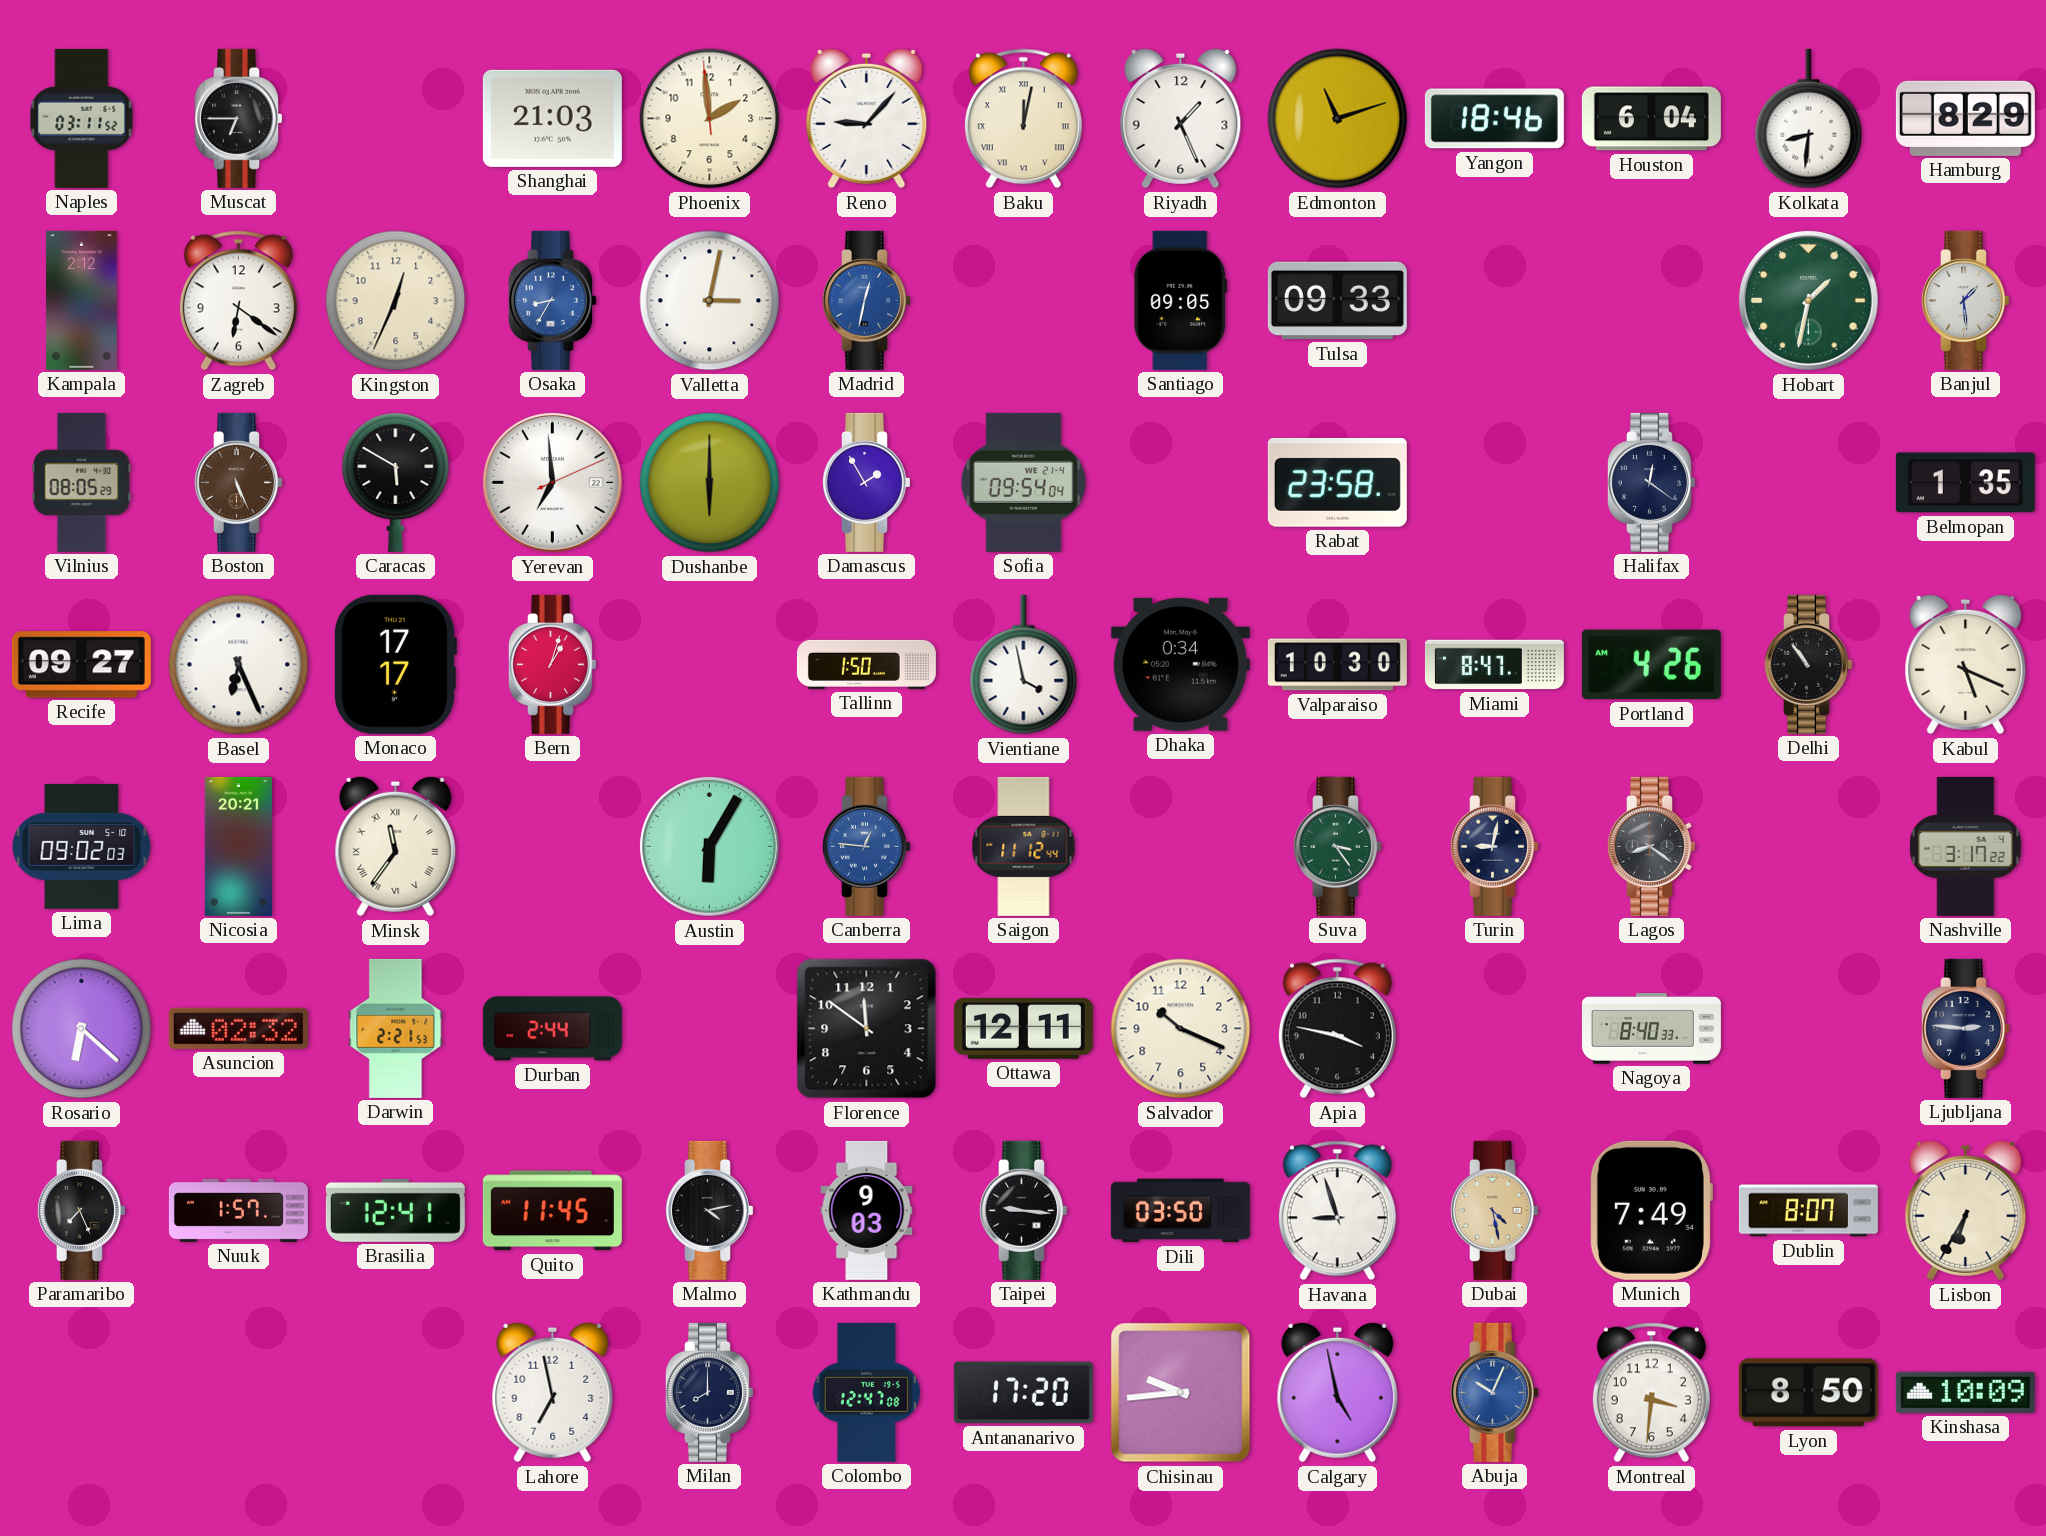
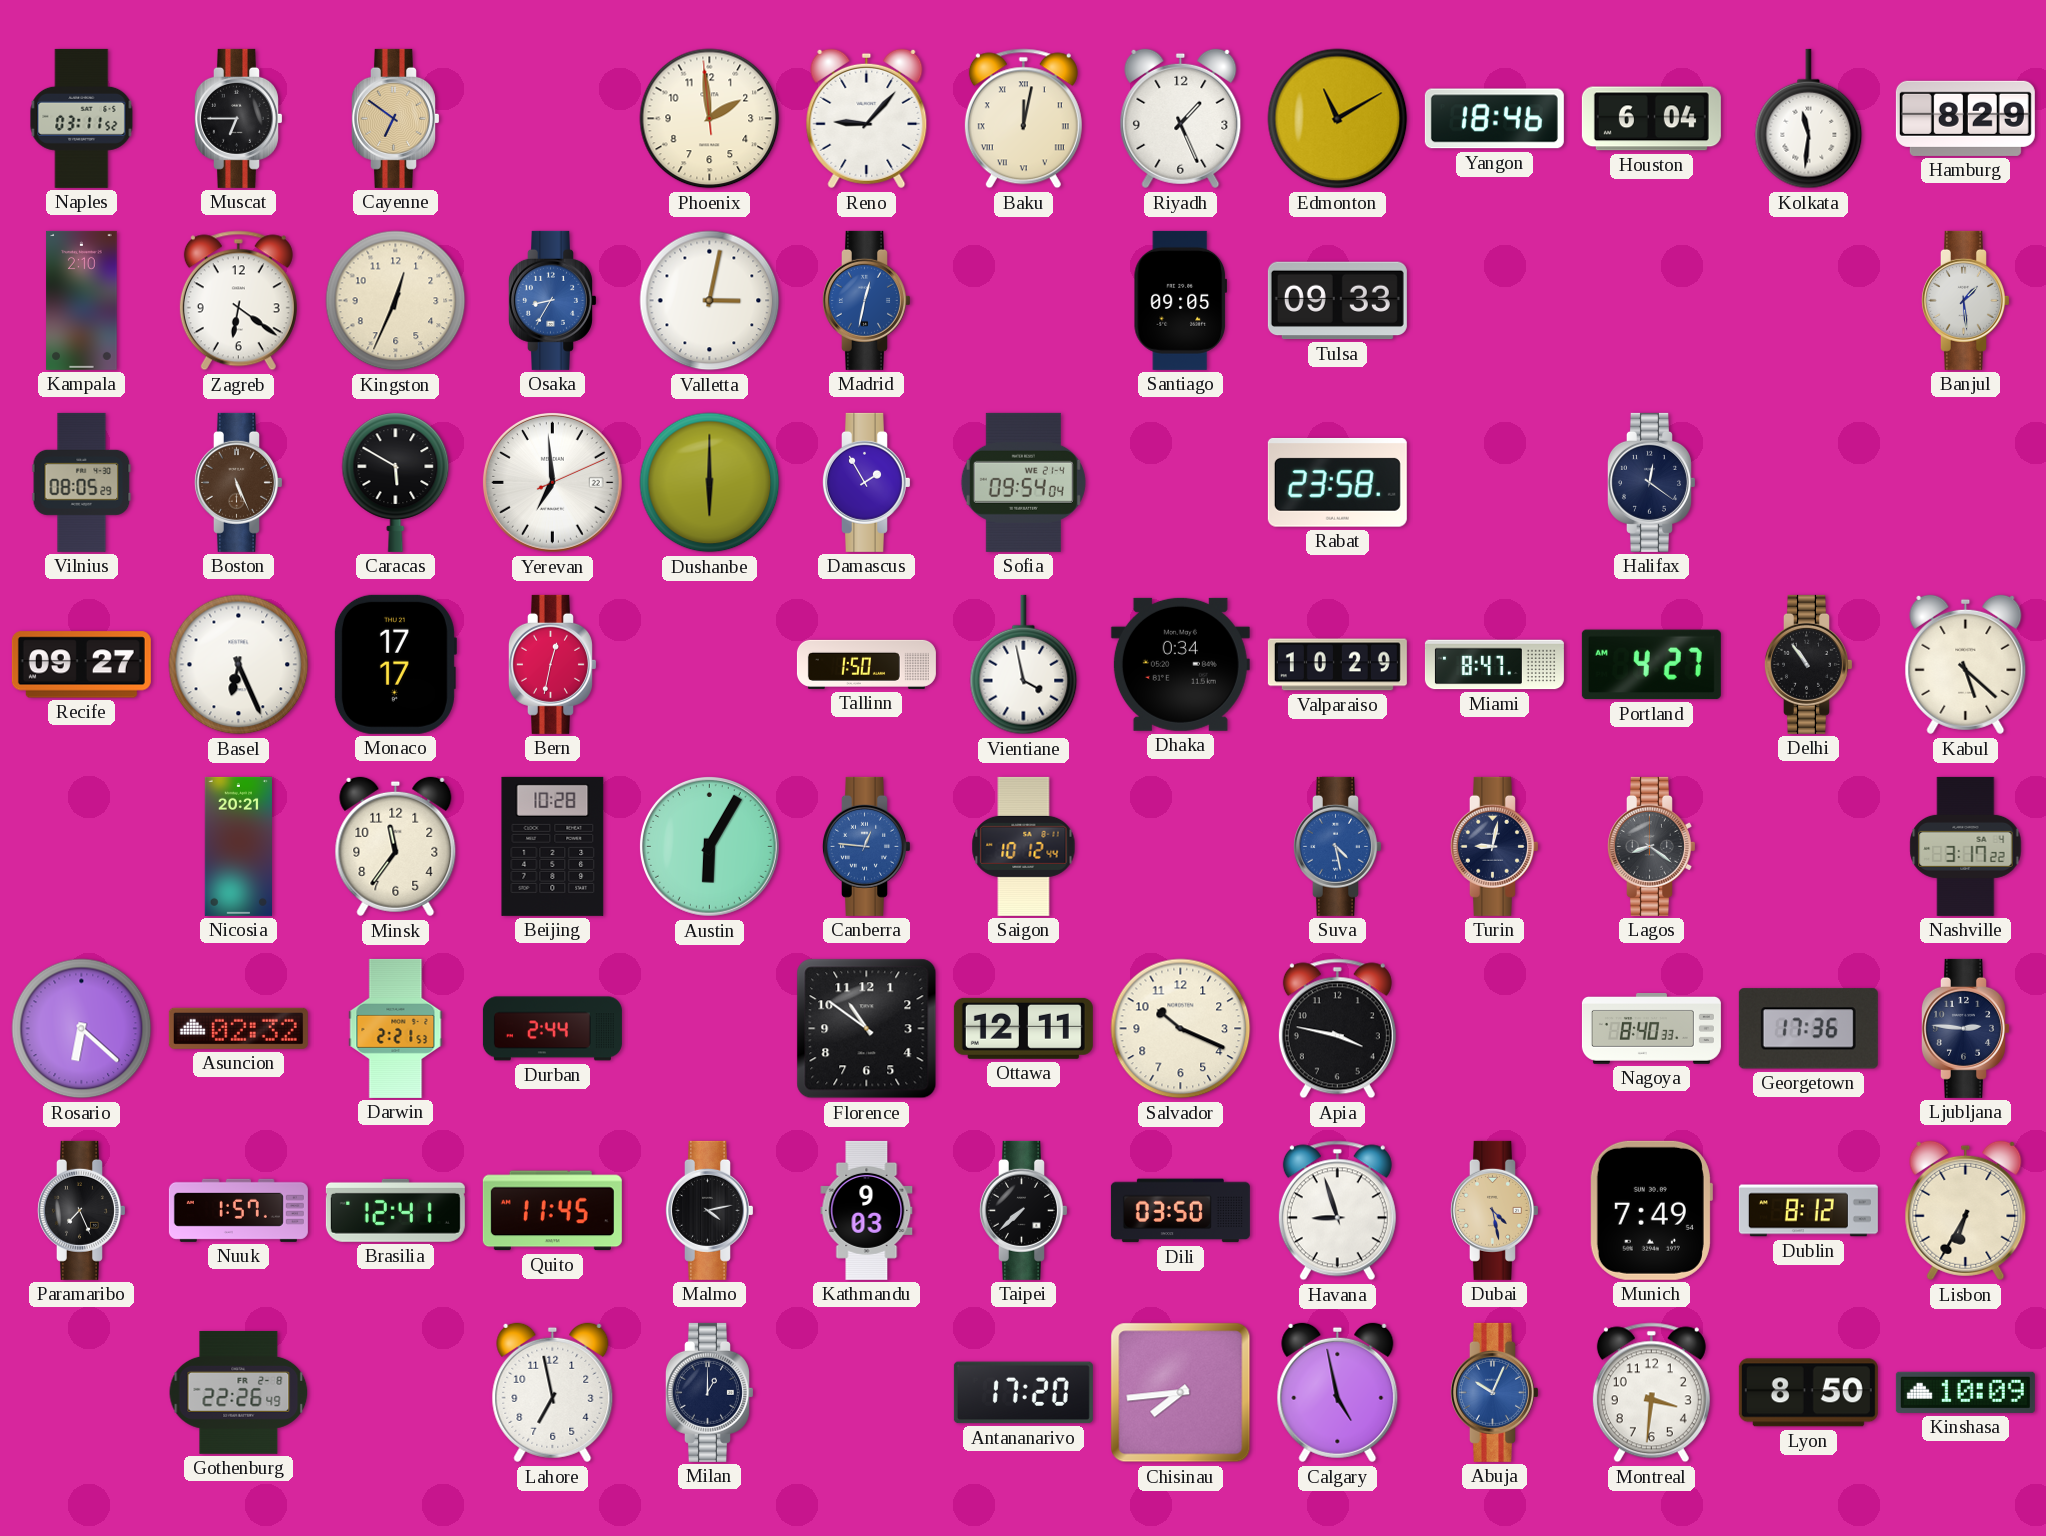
Cayenne: none -> 6:51
Shanghai: 21:03 -> none
Edmonton: 11:12 -> 11:10
Kolkata: 8:31 -> 11:31
Kampala: 2:12 -> 2:10
Hobart: 1:32 -> none
Belmopan: 1:35 -> none
Bern: 1:03 -> 12:32
Valparaiso: 10:30 -> 10:29
Portland: 4:26 -> 4:27
Kabul: 5:19 -> 5:22
Lima: 09:02 -> none
Minsk numerals: Roman -> Arabic
Beijing: none -> 10:28
Saigon: 11:12 -> 10:12
Suva: 3:24 -> 4:28
Suva dial: green -> blue
Florence: 11:51 -> 10:51
Georgetown: none -> 17:36
Taipei: 9:16 -> 7:38
Dublin: 8:07 -> 8:12
Gothenburg: none -> 22:26
Milan: 8:00 -> 1:00
Colombo: 12:47 -> none
Chisinau: 9:44 -> 7:44
